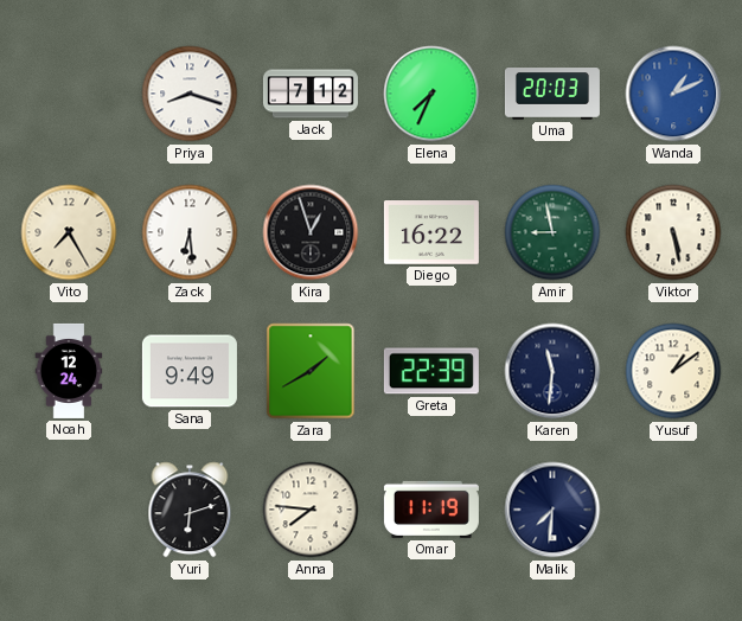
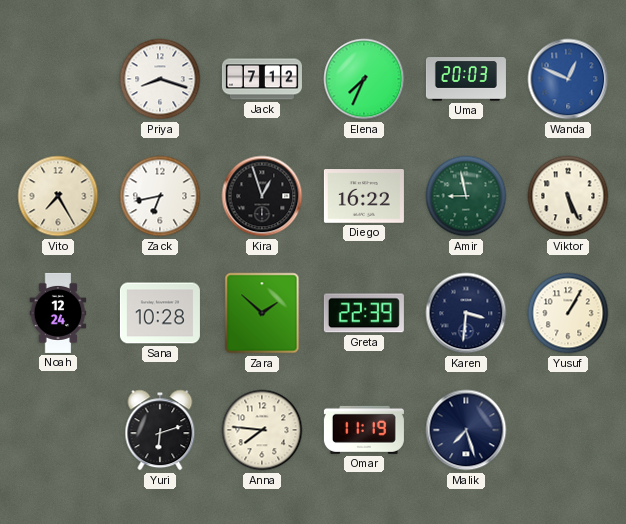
Wanda: 1:11 -> 12:49
Zack: 6:29 -> 6:43
Viktor: 5:28 -> 5:26
Sana: 9:49 -> 10:28
Zara: 1:40 -> 1:52
Karen: 11:31 -> 3:31
Yusuf: 1:09 -> 1:05
Malik: 7:31 -> 7:27
